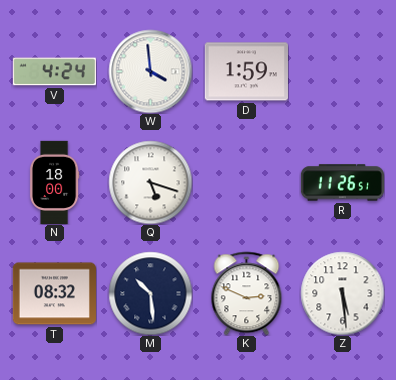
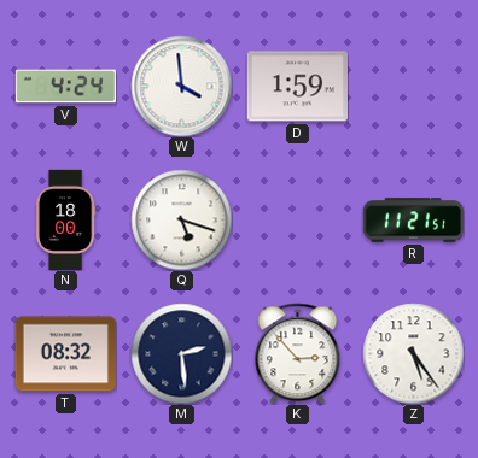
R: 11:26 -> 11:21
M: 10:29 -> 2:29
K: 2:49 -> 2:53
Z: 5:29 -> 5:24
